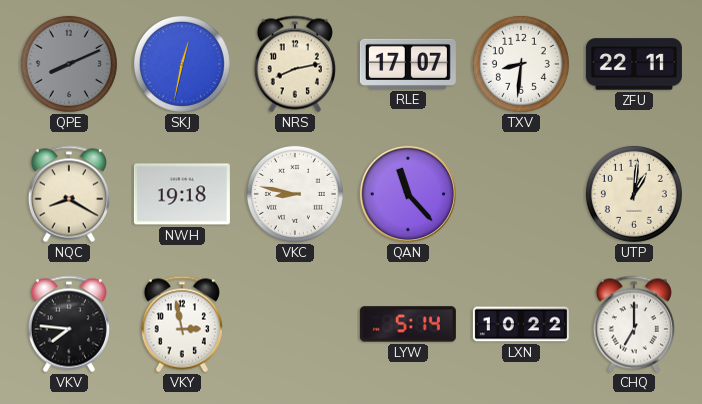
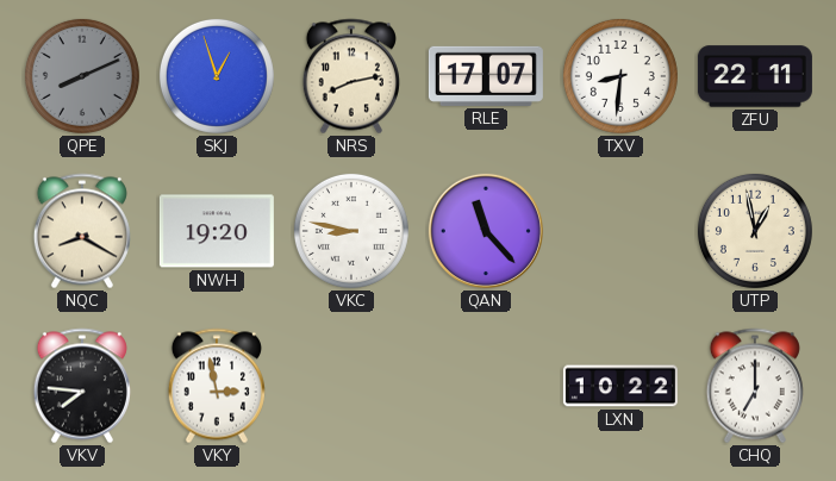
SKJ: 12:32 -> 12:57
NWH: 19:18 -> 19:20
UTP: 1:01 -> 12:58
LYW: 5:14 -> none
